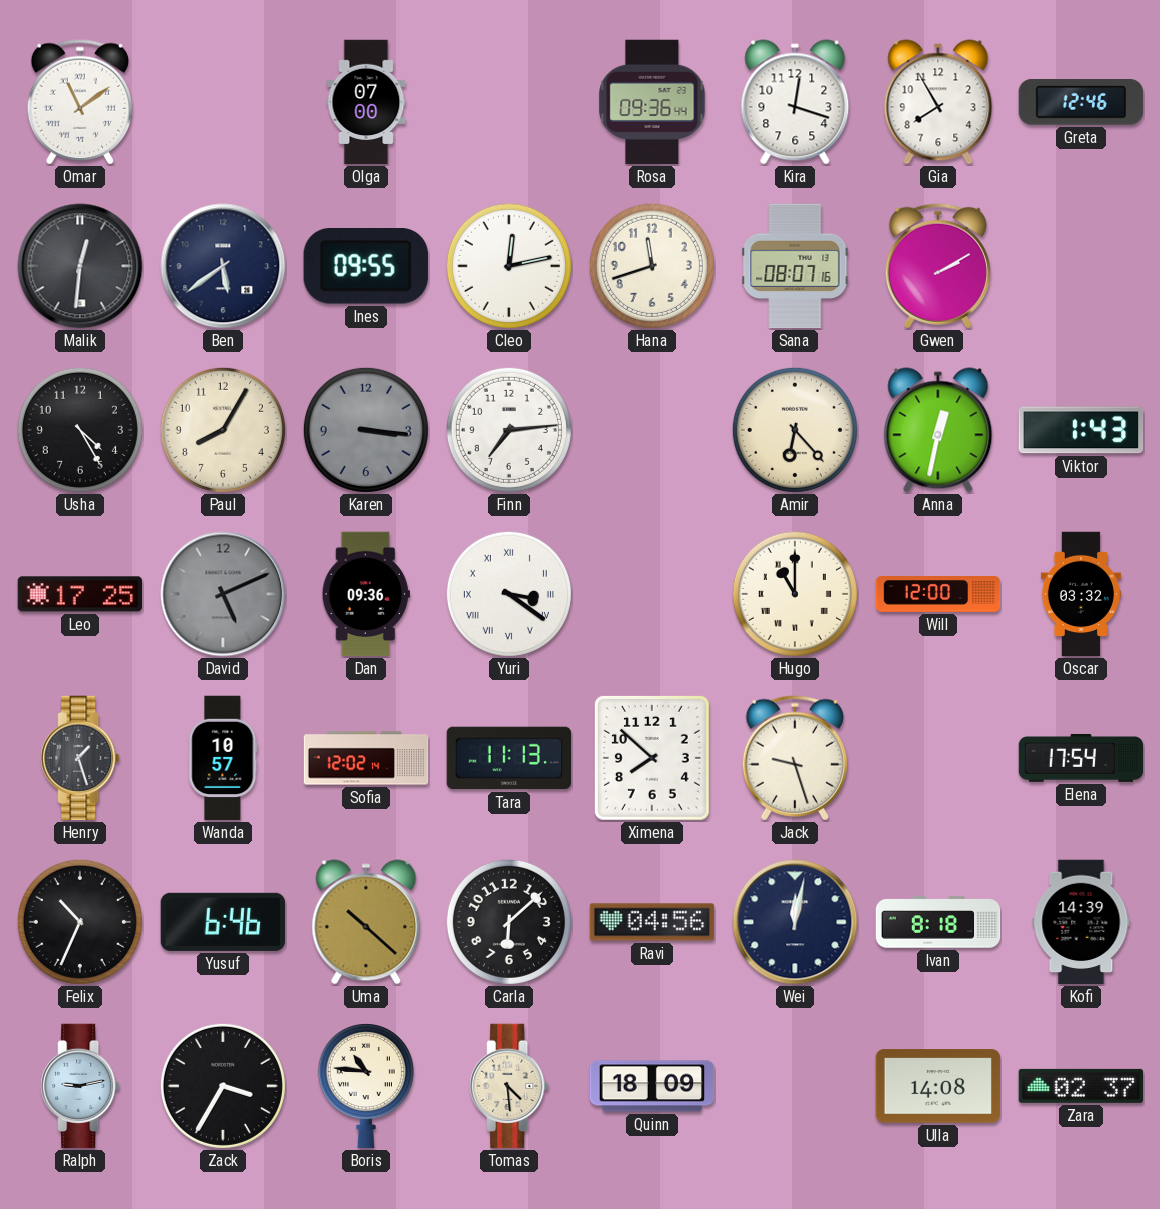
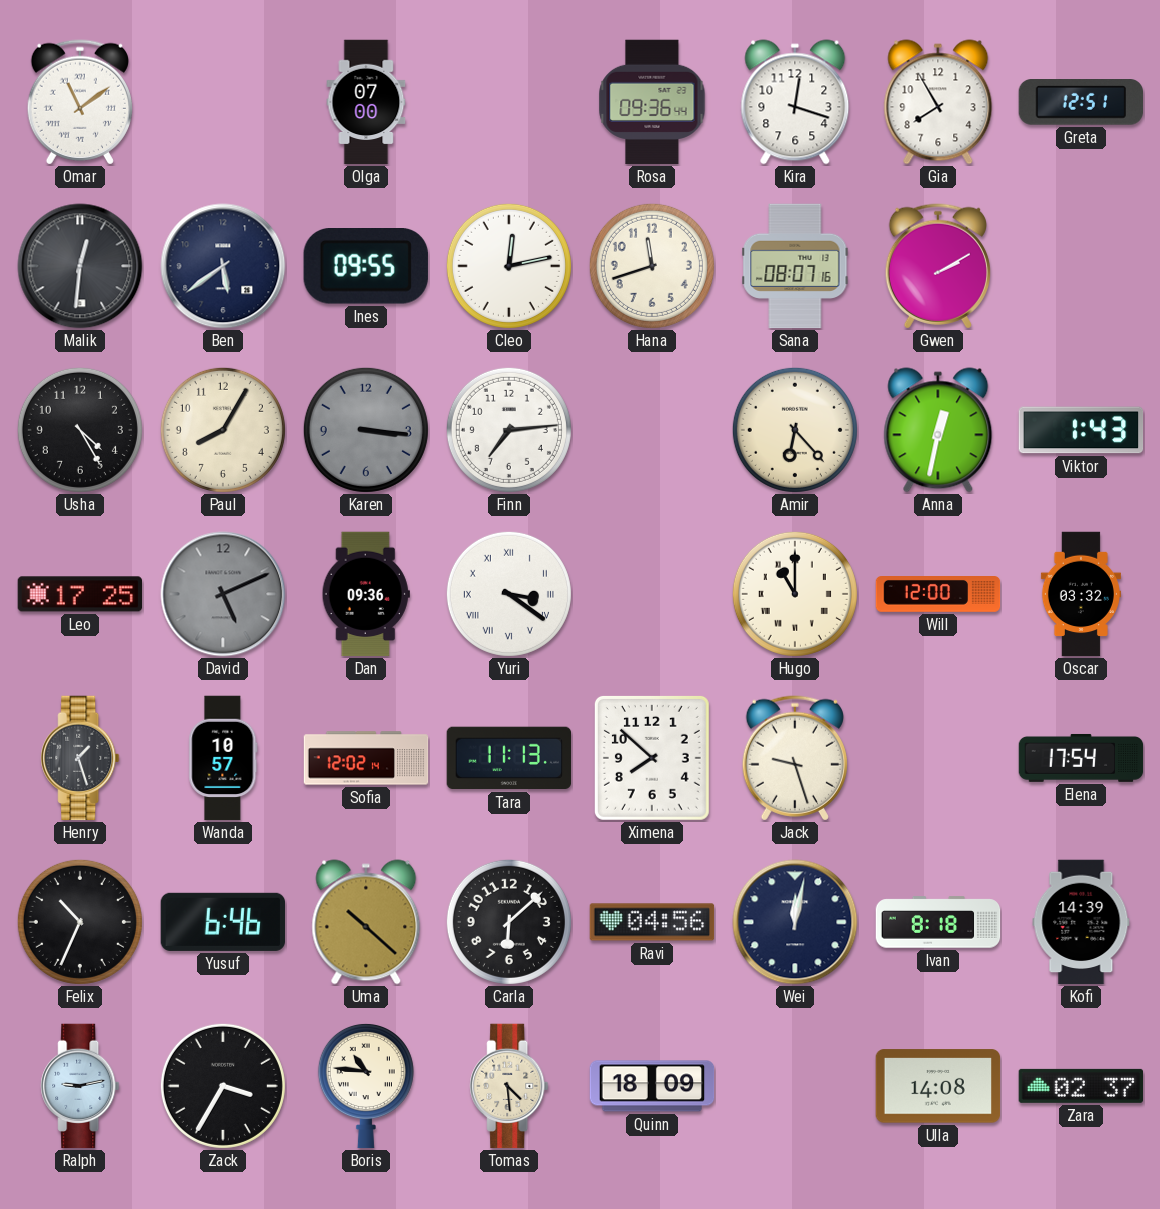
Greta: 12:46 -> 12:51
